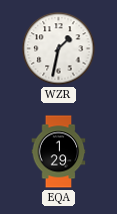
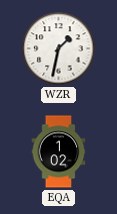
EQA: 1:29 -> 1:02
